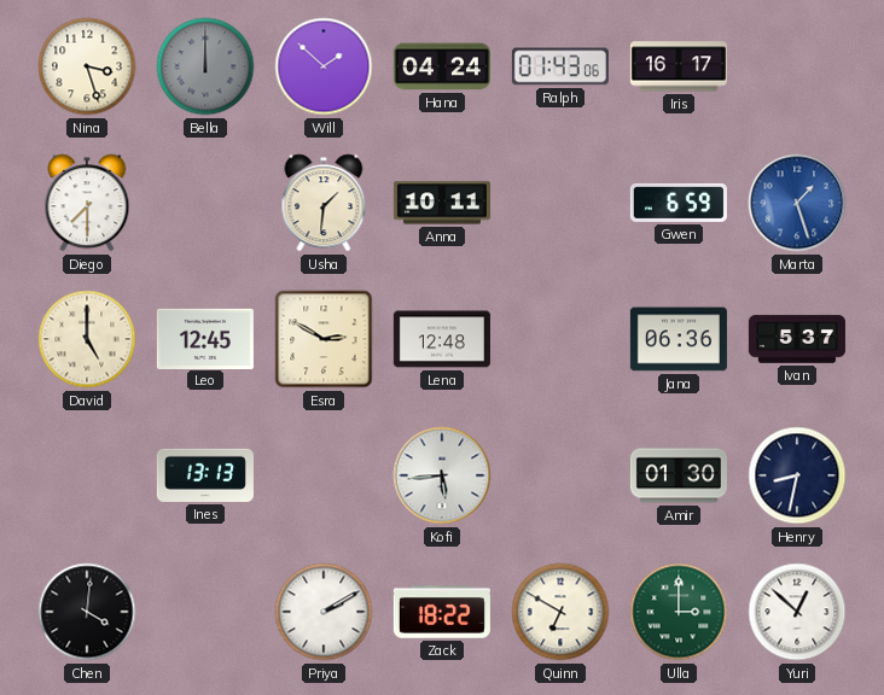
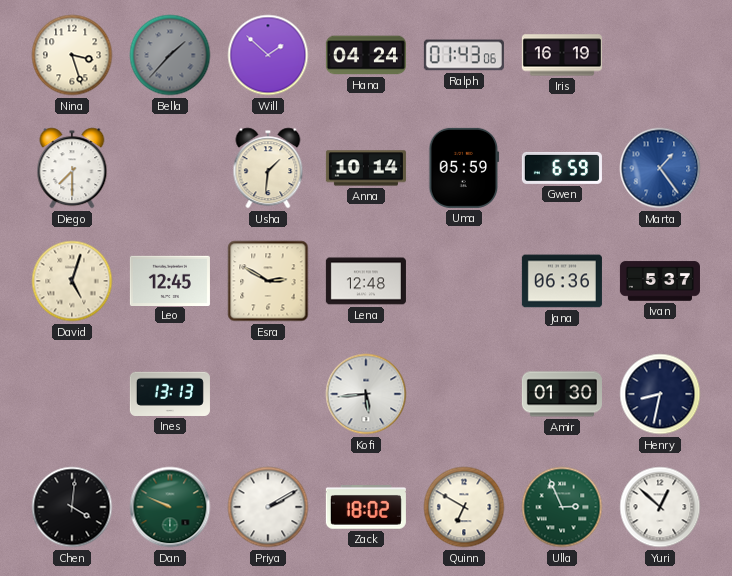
Bella: 12:00 -> 1:37
Iris: 16:17 -> 16:19
Anna: 10:11 -> 10:14
Uma: none -> 05:59
Marta: 1:27 -> 1:24
David: 5:00 -> 5:03
Dan: none -> 9:49
Zack: 18:22 -> 18:02
Ulla: 3:00 -> 2:56
